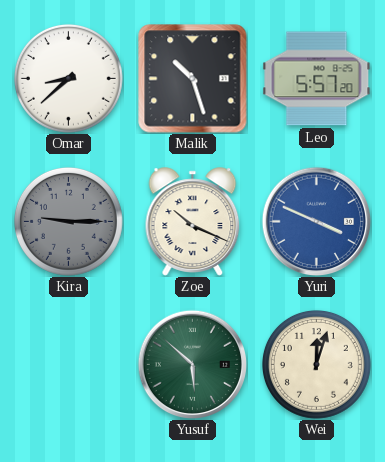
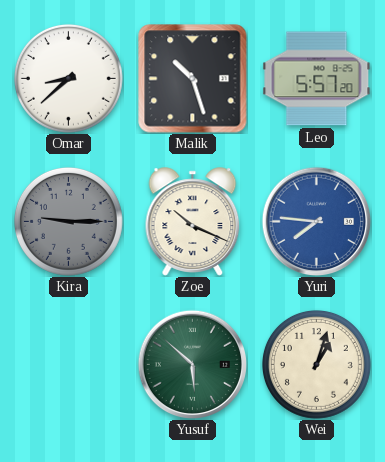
Yuri: 3:49 -> 7:46
Wei: 12:03 -> 1:03
